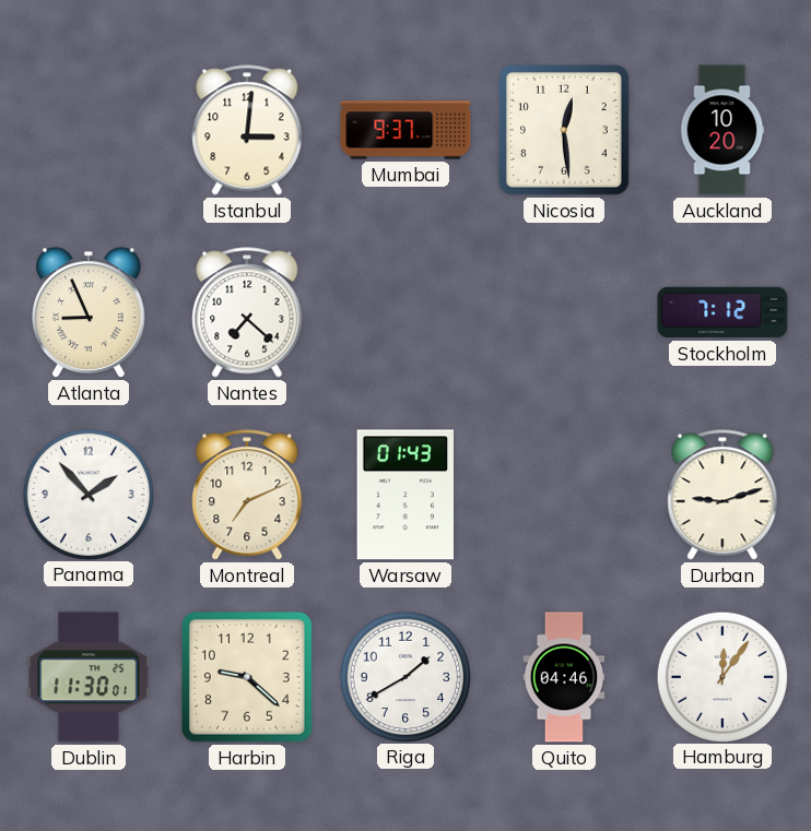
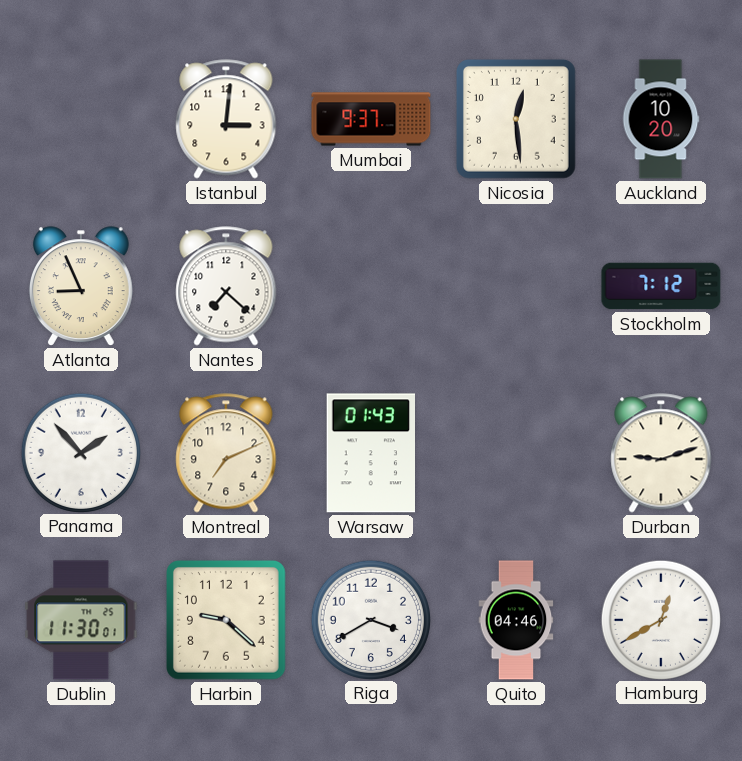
Riga: 1:40 -> 3:40
Hamburg: 12:06 -> 12:40
